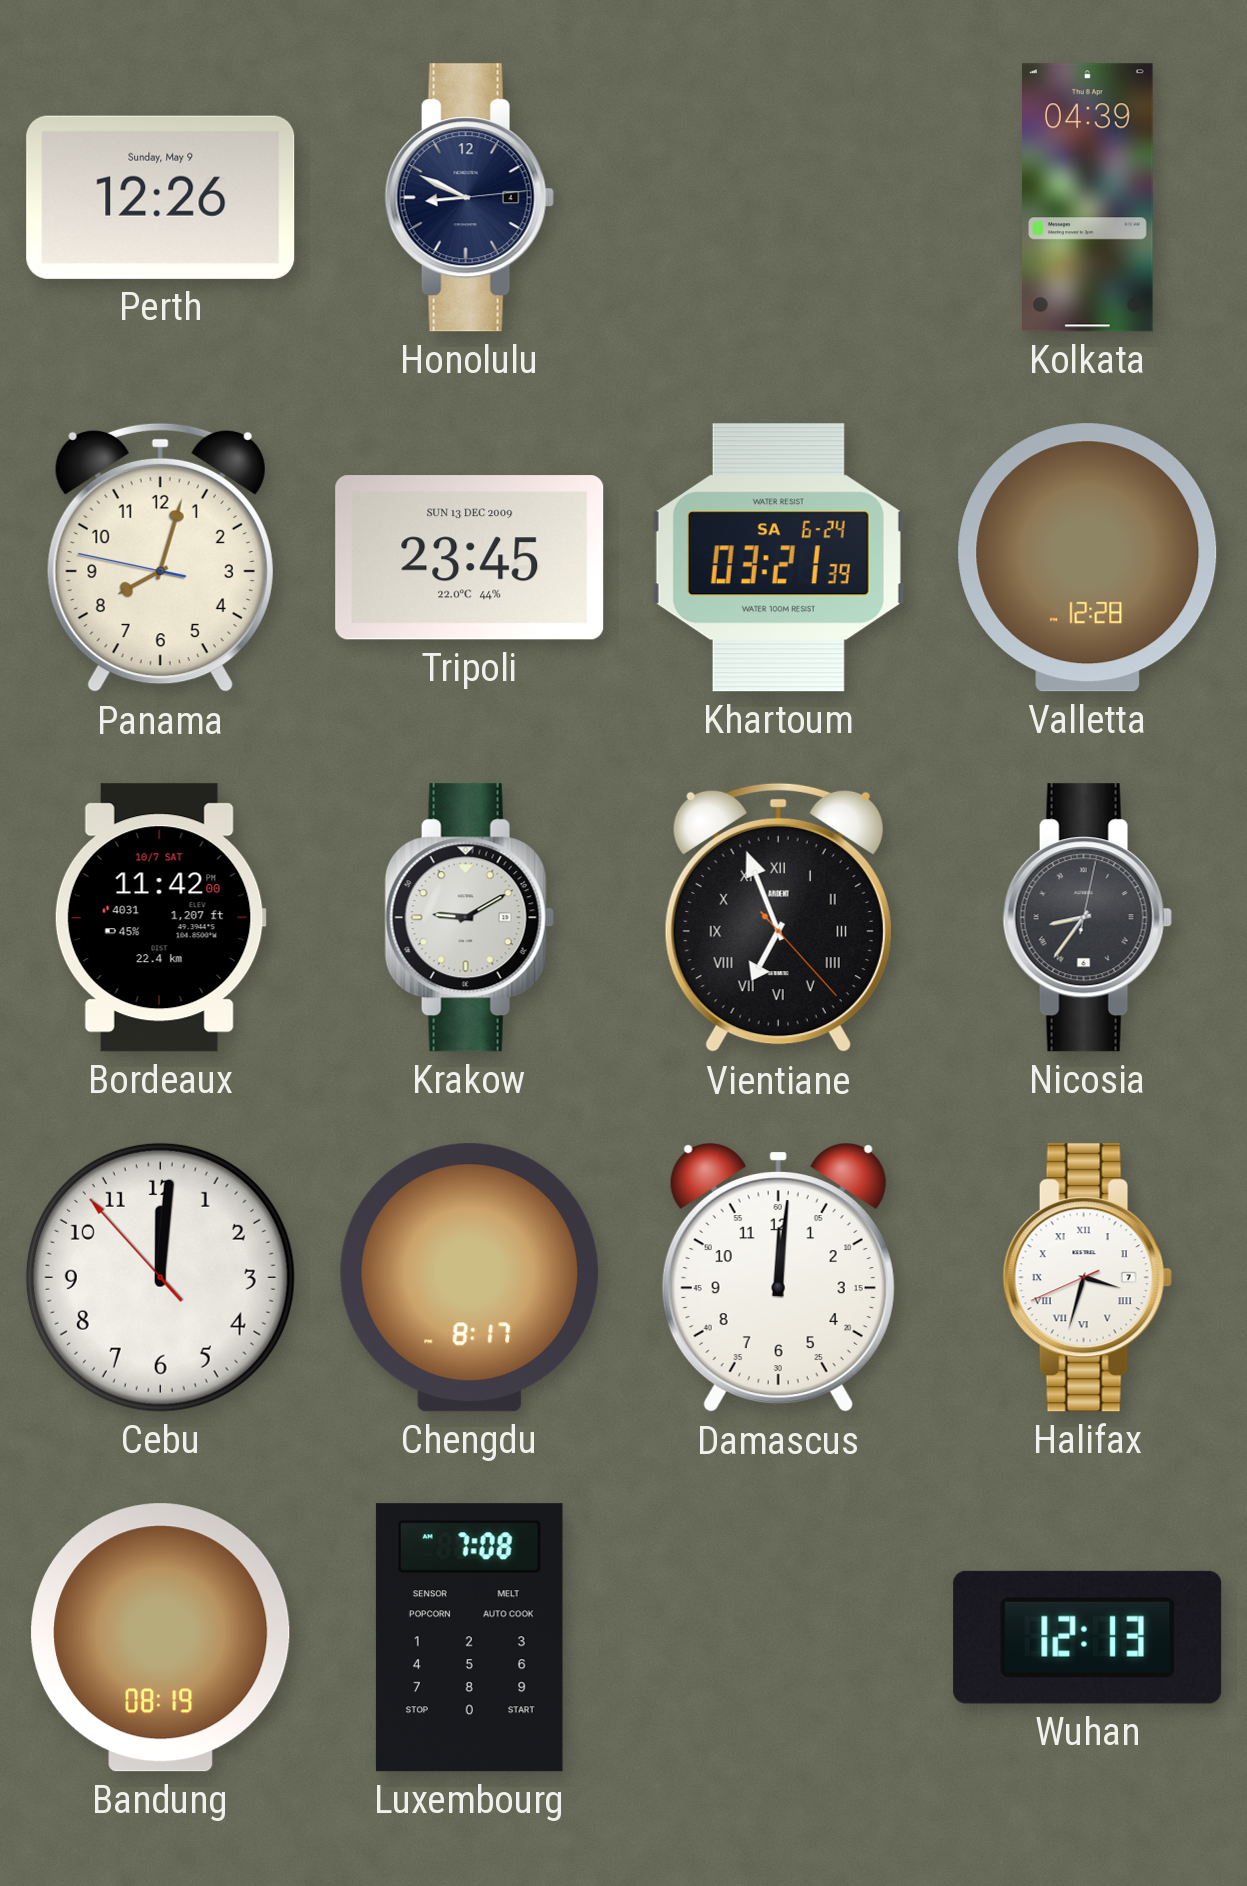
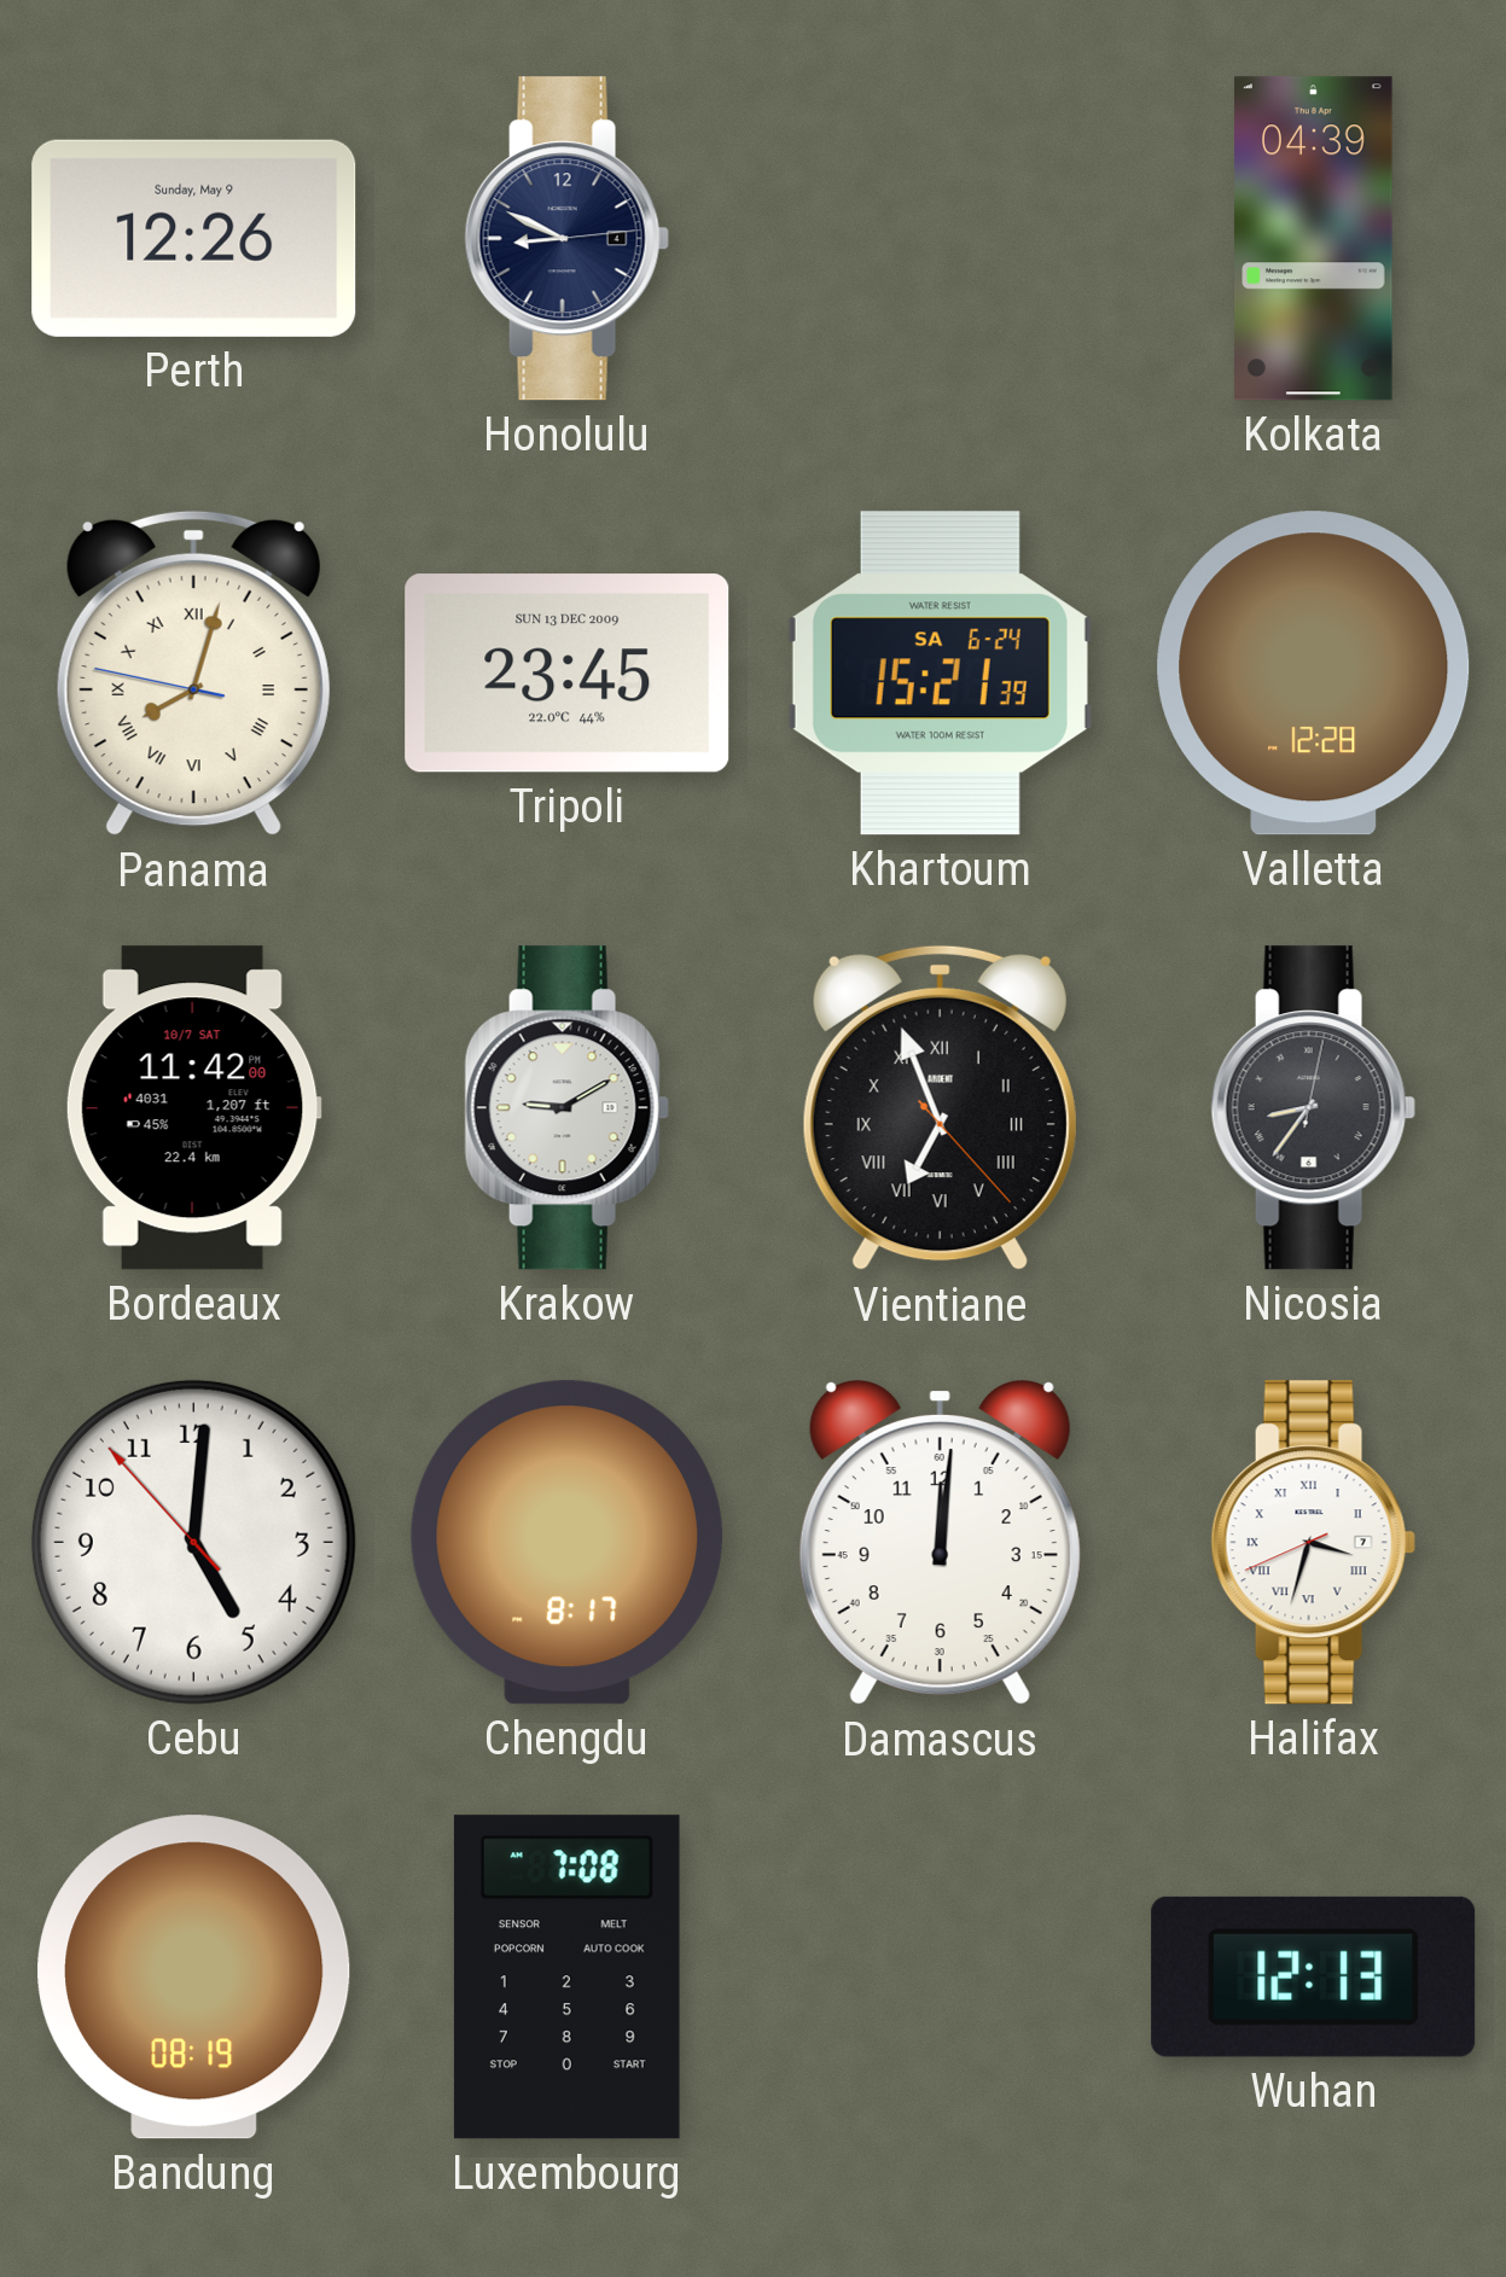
Panama numerals: Arabic -> Roman
Khartoum: 03:21 -> 15:21
Cebu: 12:00 -> 5:00
